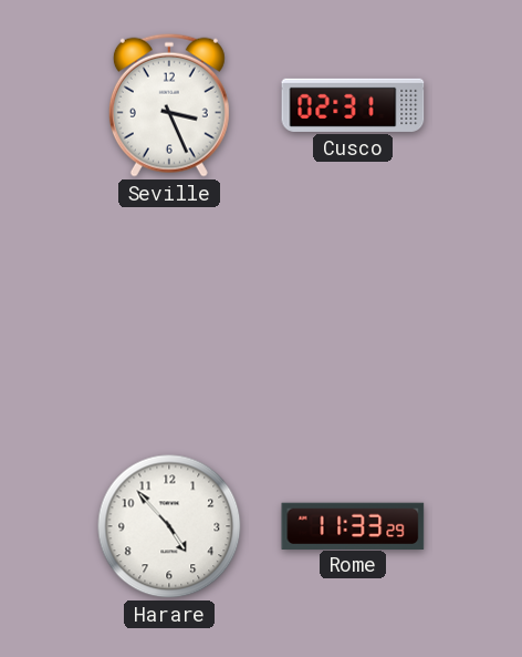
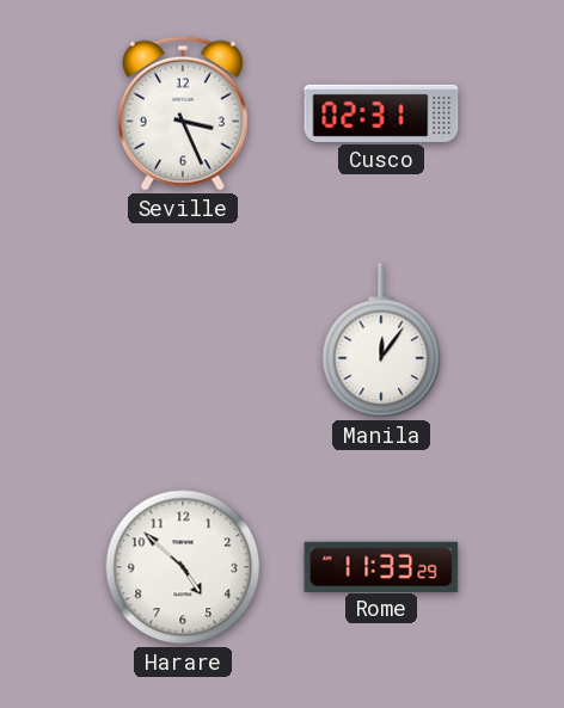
Manila: none -> 12:06
Harare: 4:53 -> 4:52
